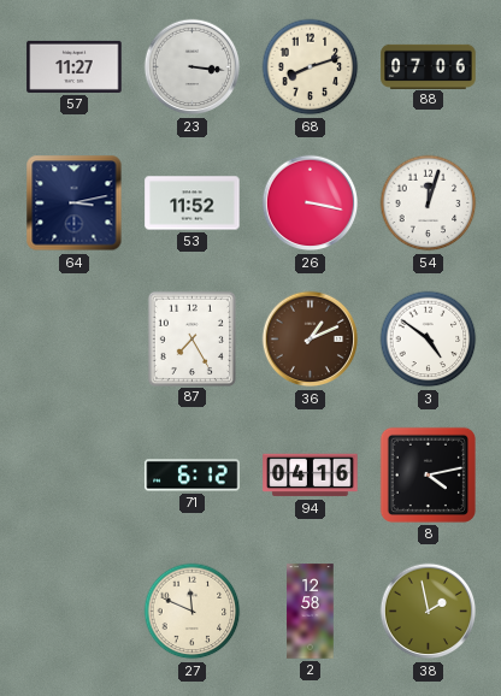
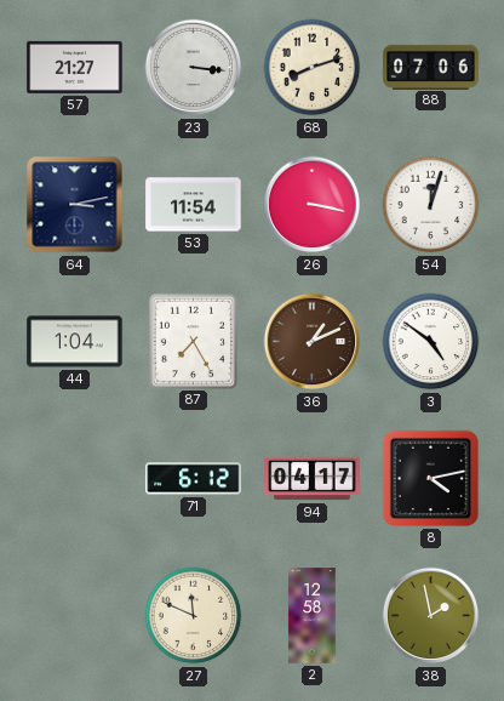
57: 11:27 -> 21:27
53: 11:52 -> 11:54
44: none -> 1:04
94: 04:16 -> 04:17
